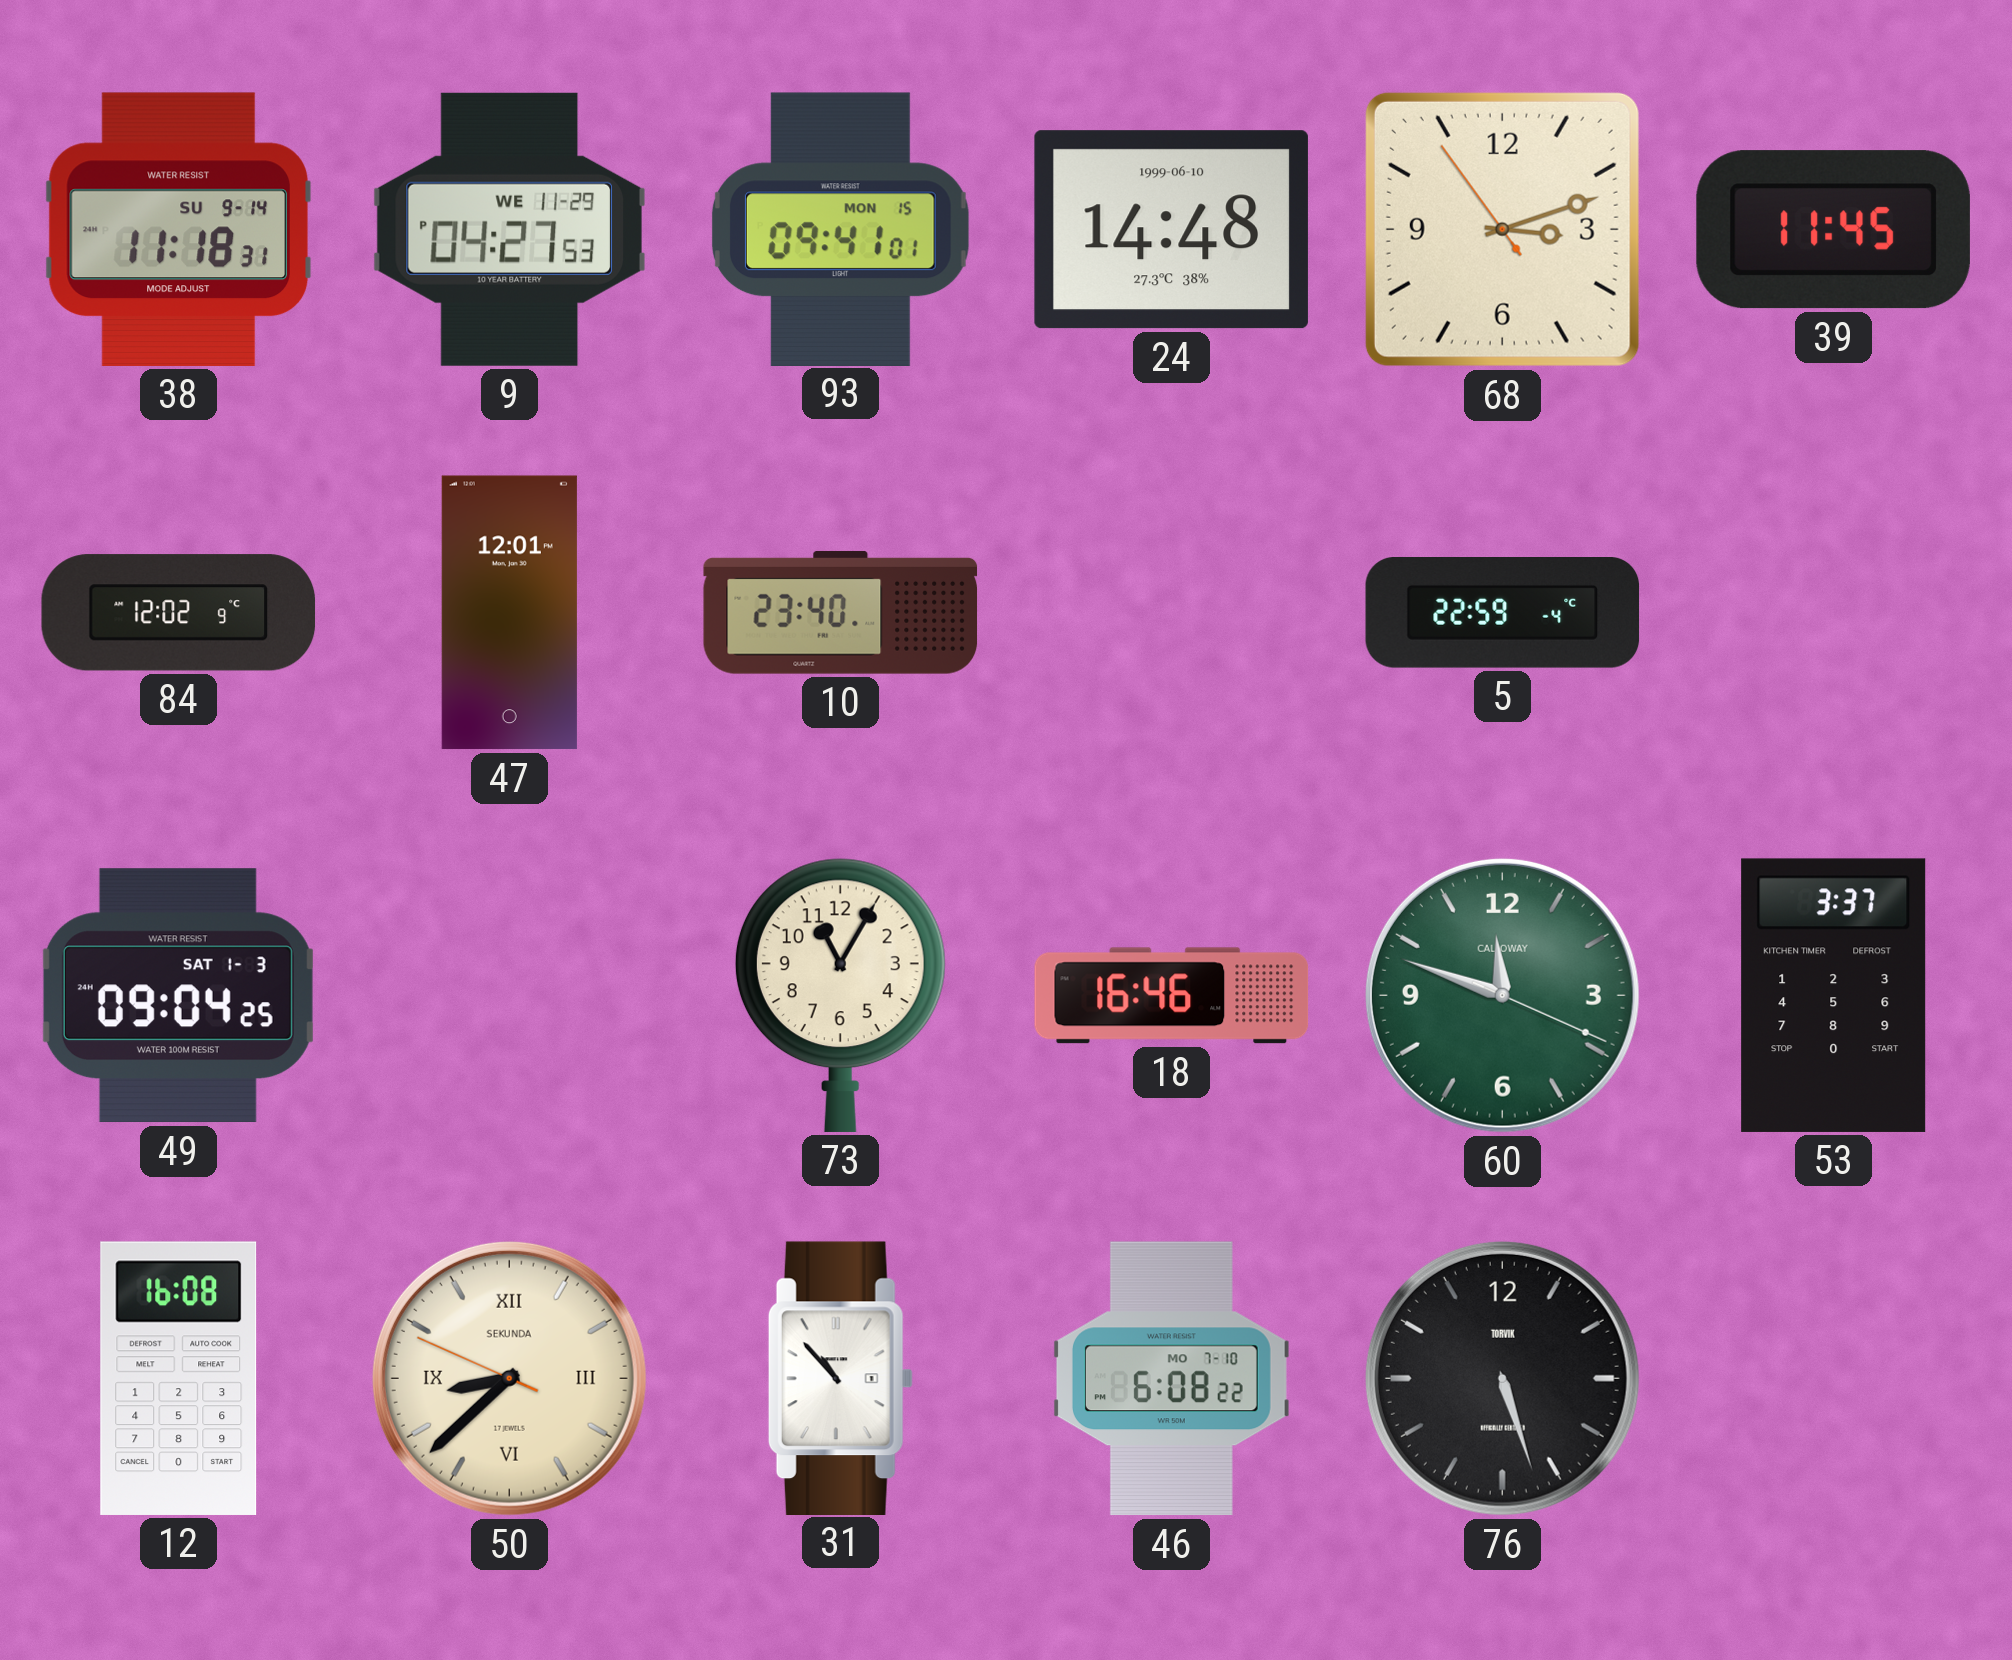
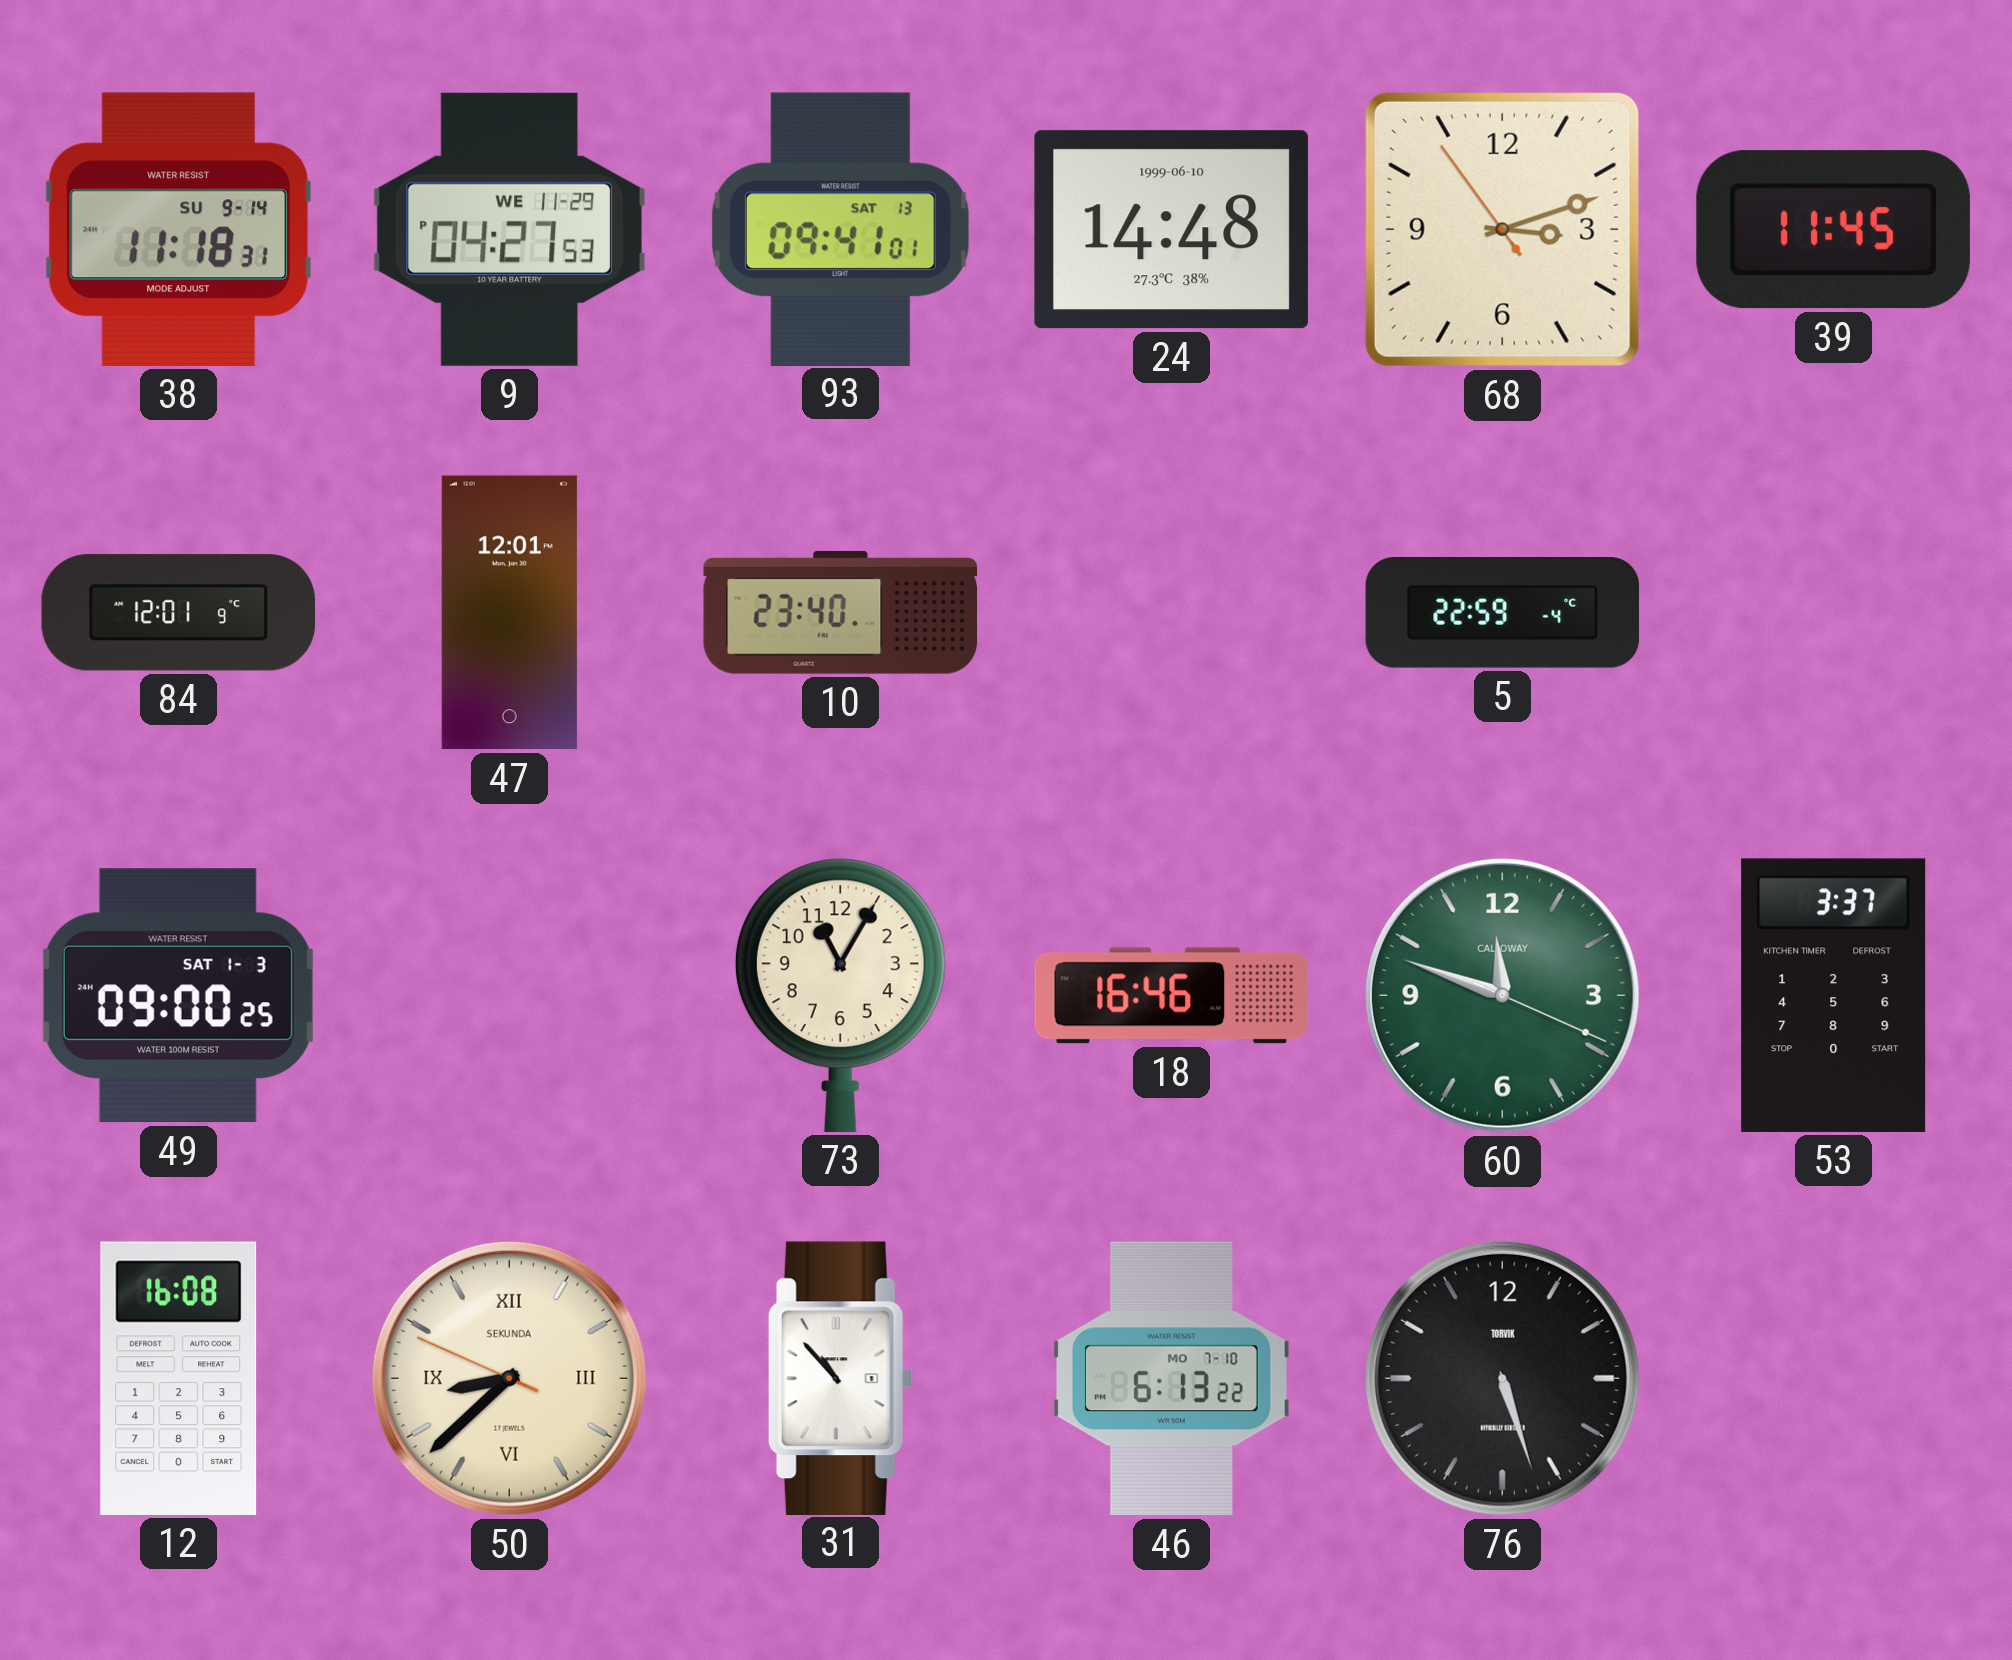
93 date: MON 15 -> SAT 13
84: 12:02 -> 12:01
49: 09:04 -> 09:00
46: 6:08 -> 6:13
